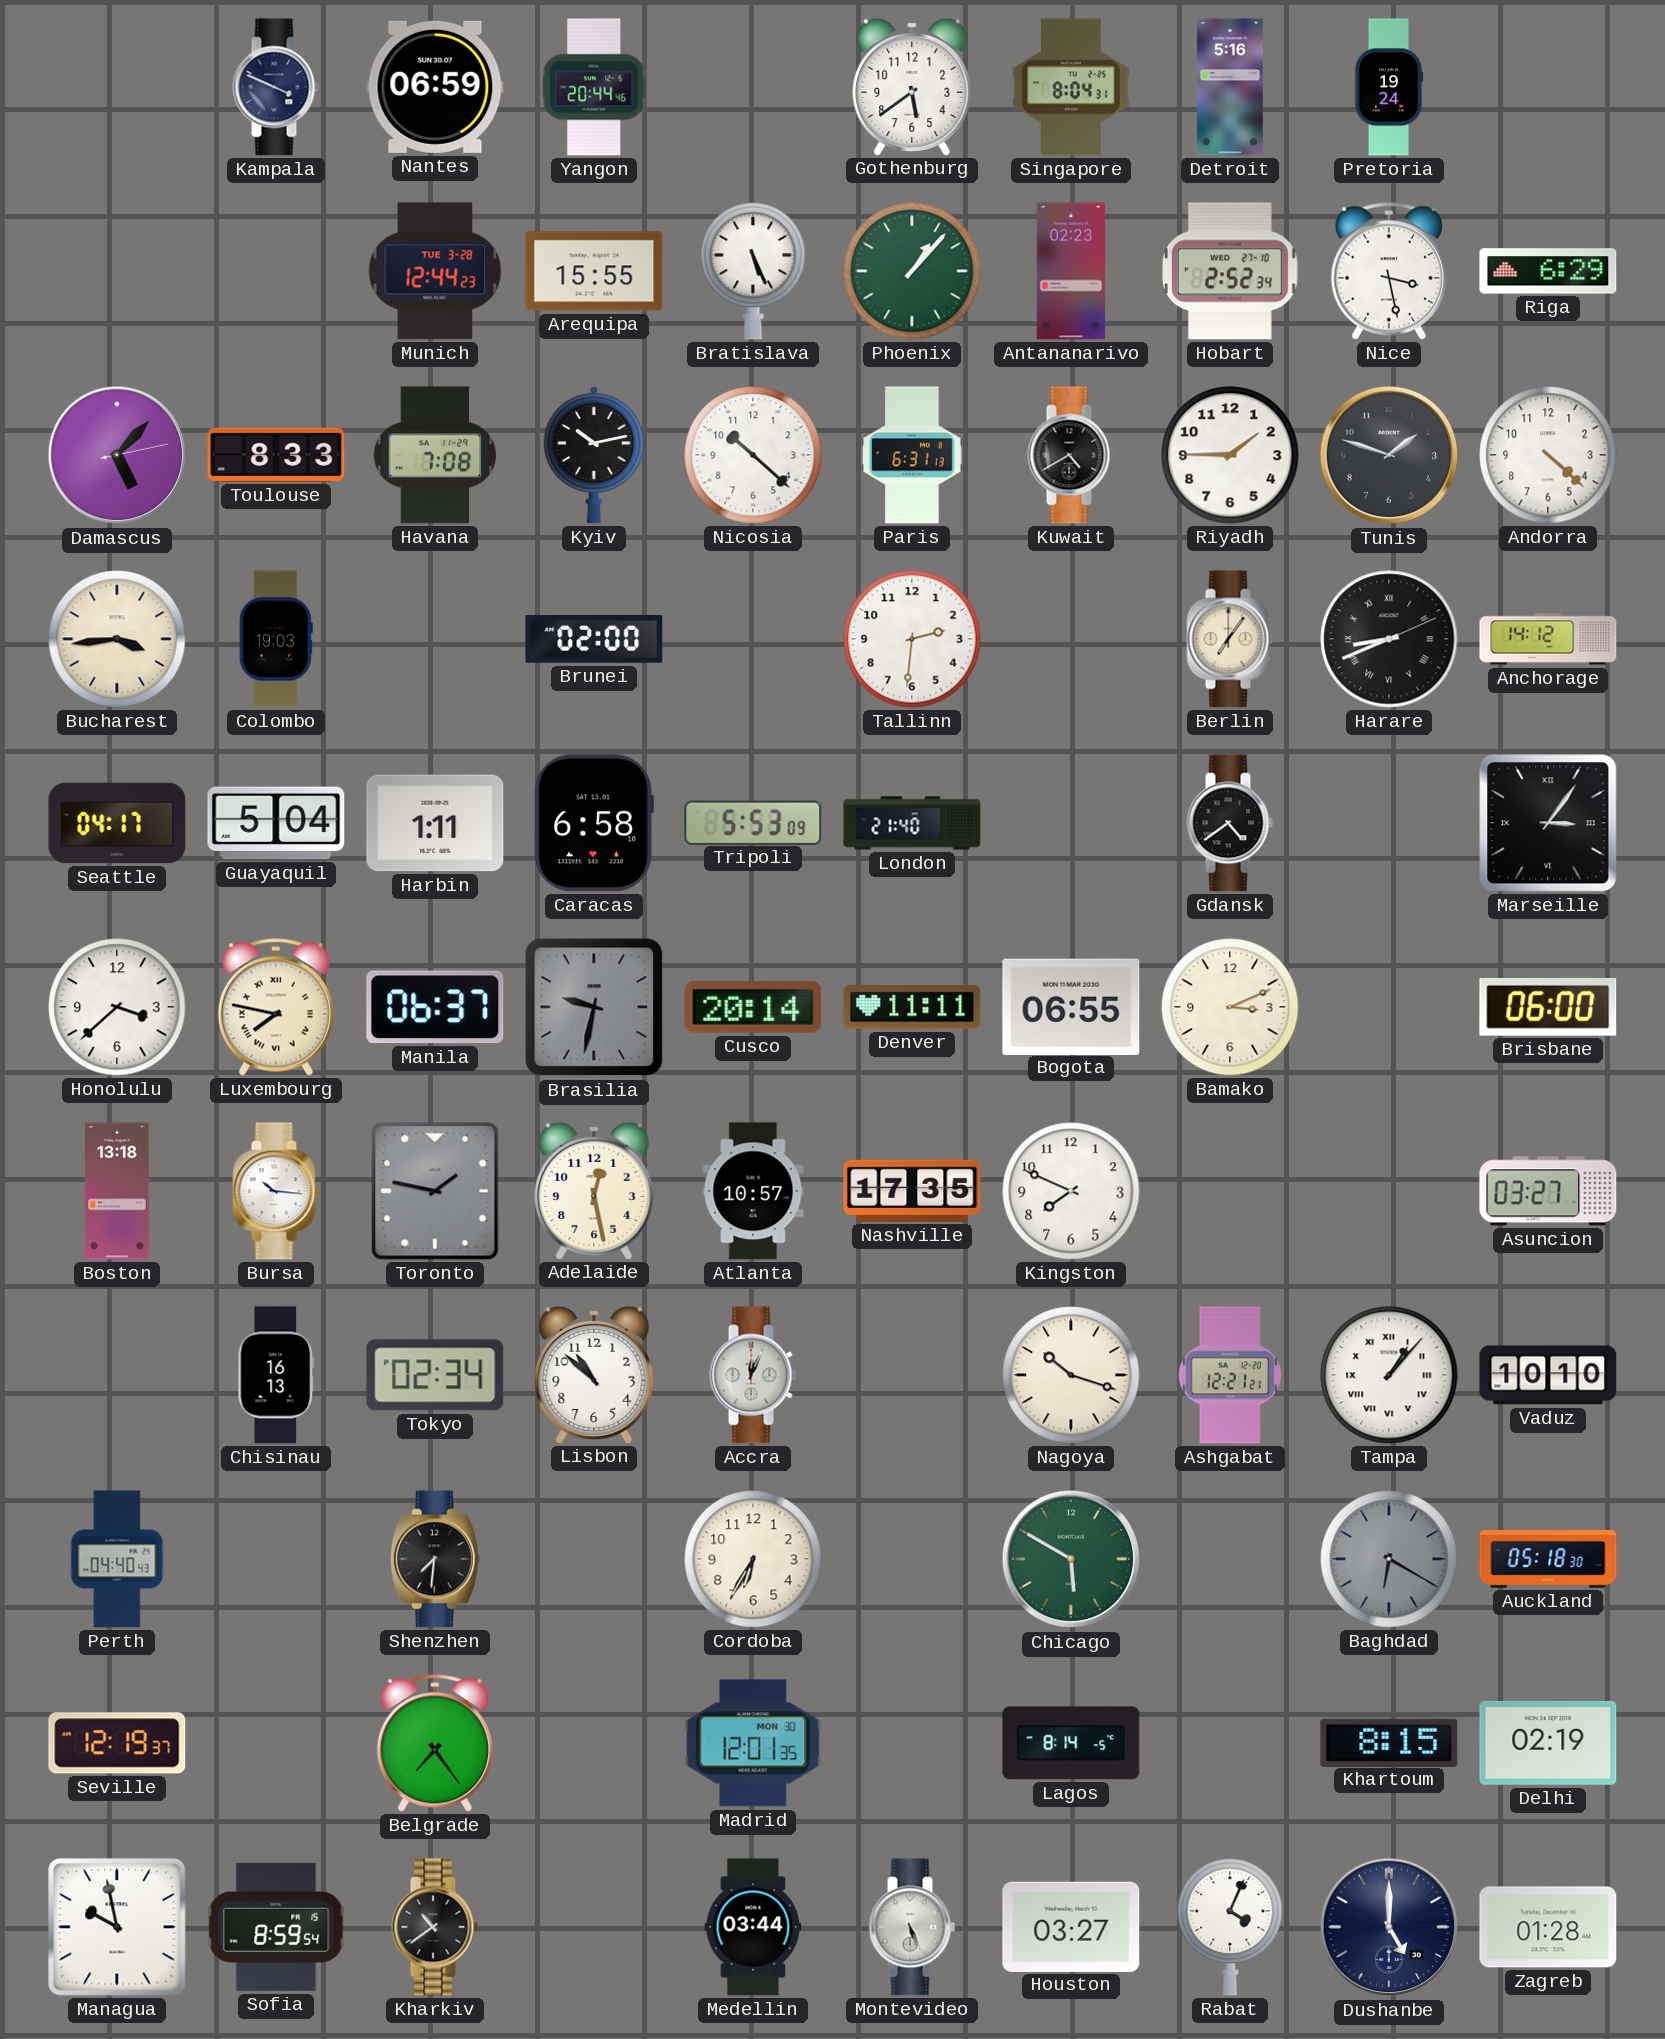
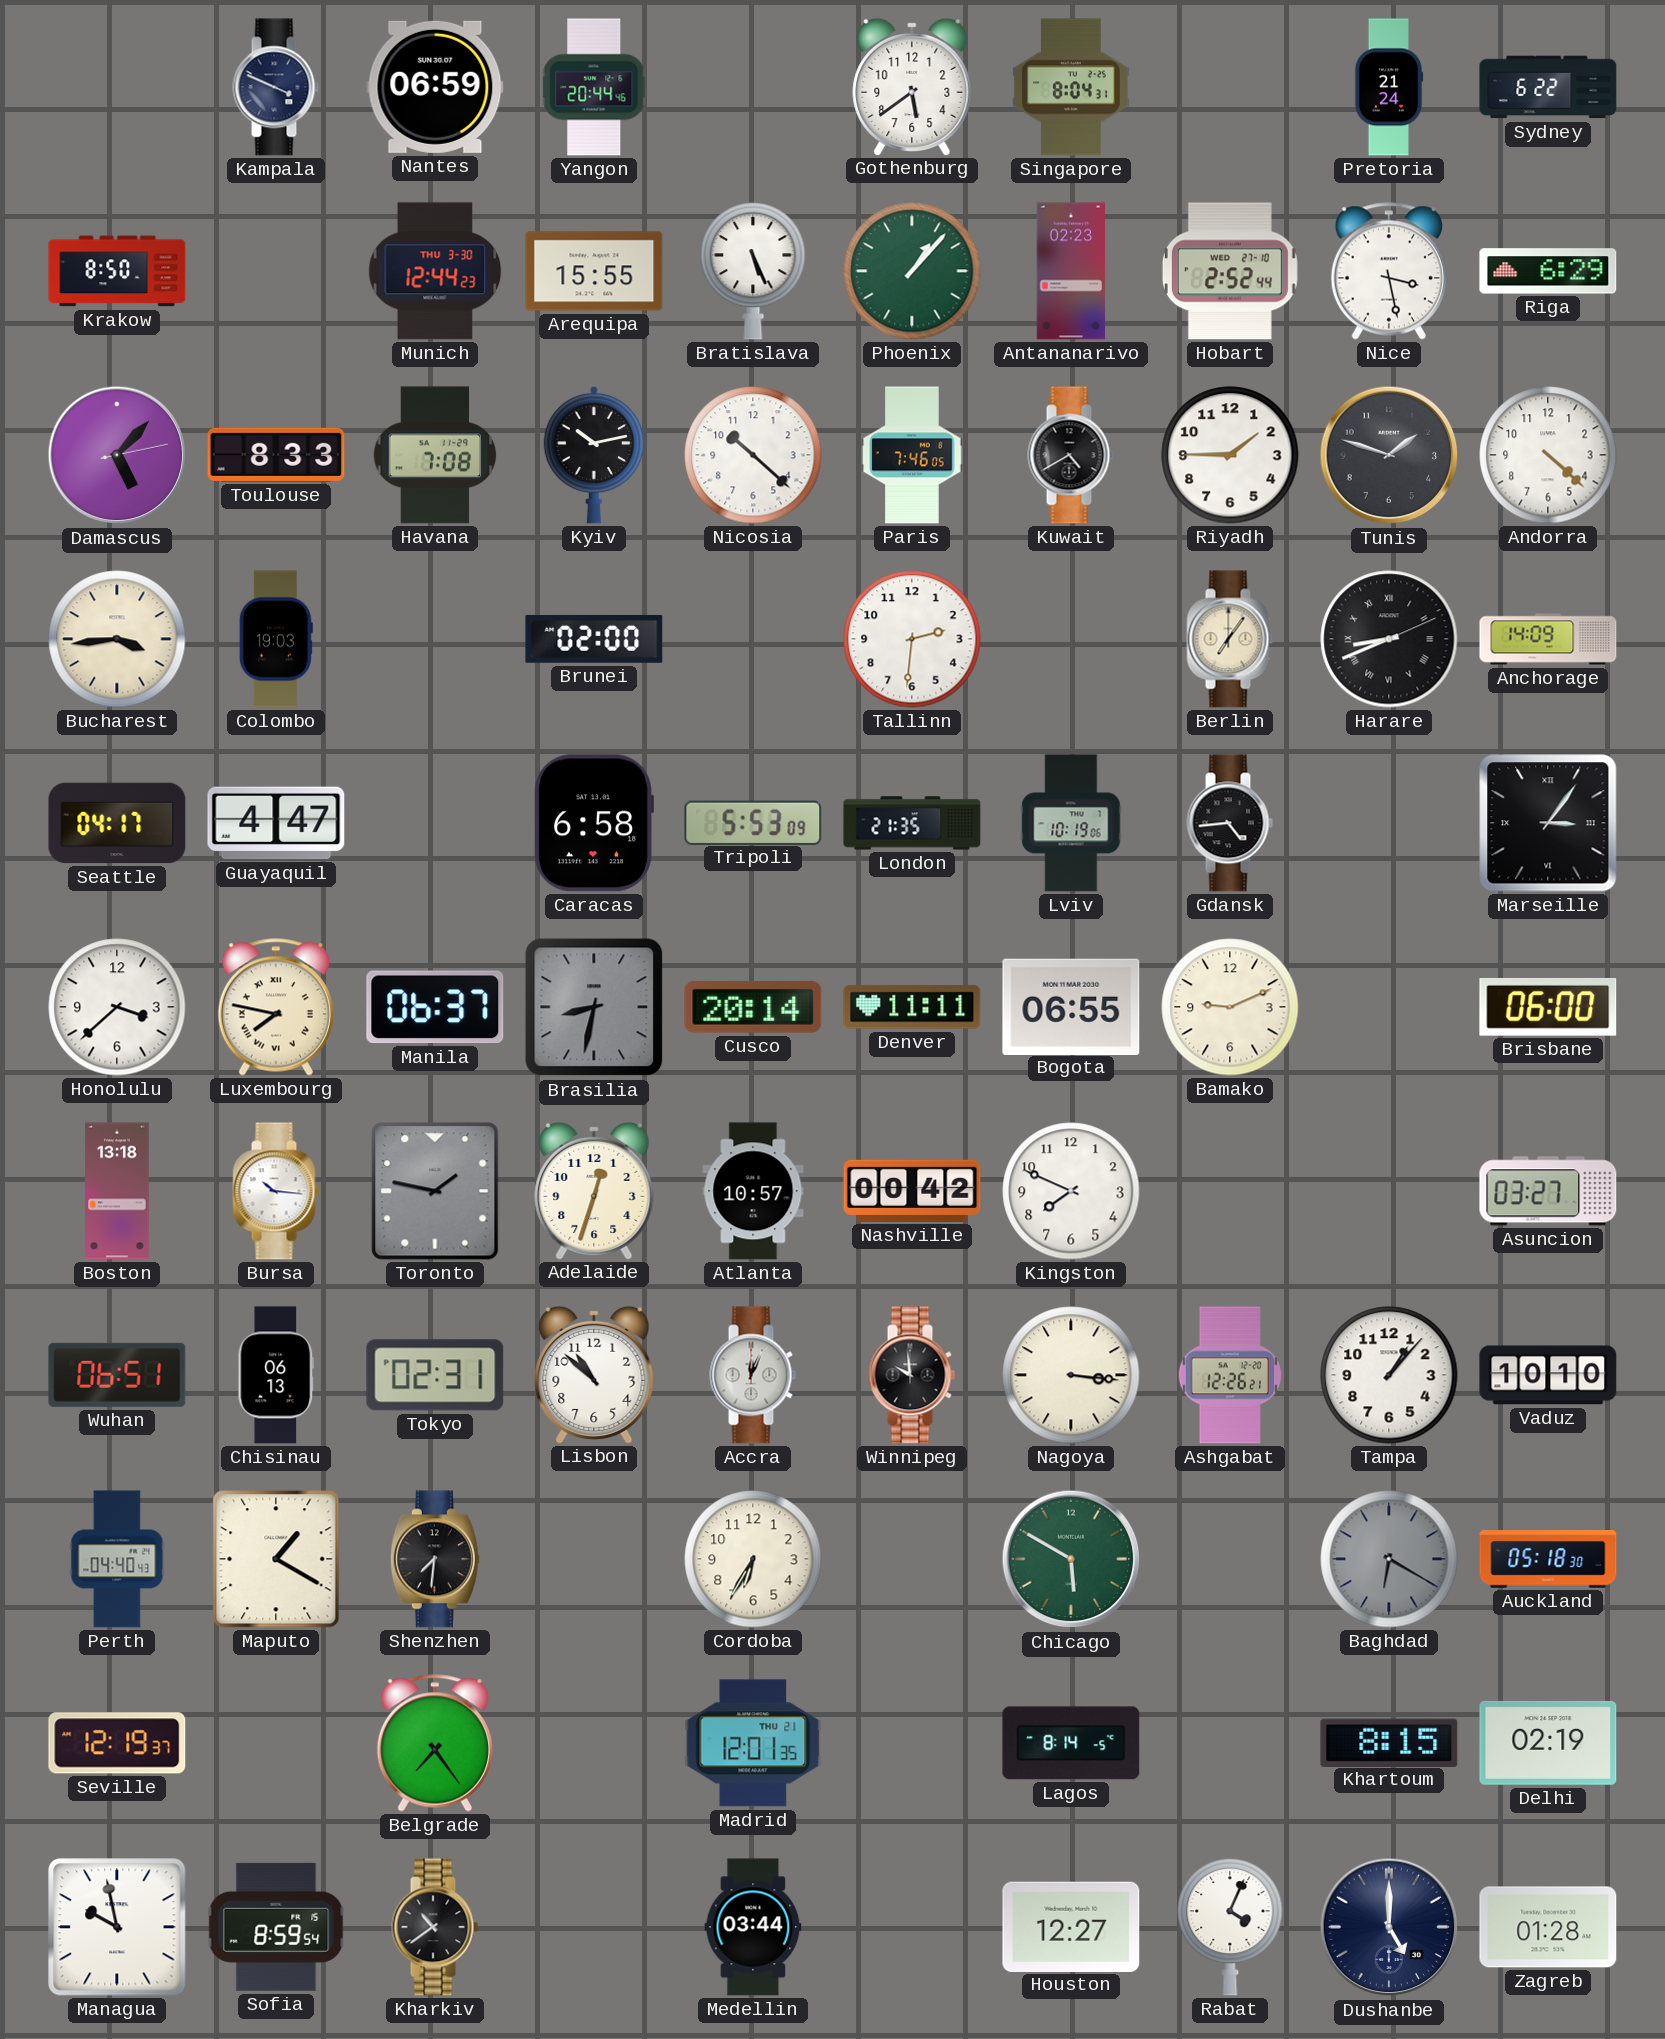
Detroit: 5:16 -> none
Pretoria: 19:24 -> 21:24
Sydney: none -> 6:22
Krakow: none -> 8:50
Munich date: TUE 3-28 -> THU 3-30
Hobart: 2:52:34 -> 2:52:44
Paris: 6:31 -> 7:46
Anchorage: 14:12 -> 14:09
Guayaquil: 5:04 -> 4:47
Harbin: 1:11 -> none
London: 21:40 -> 21:35
Lviv: none -> 10:19
Gdansk: 4:39 -> 4:44
Brasilia: 9:32 -> 8:32
Bamako: 3:11 -> 9:11
Adelaide: 12:28 -> 12:33
Nashville: 17:35 -> 00:42
Wuhan: none -> 06:51
Chisinau: 16:13 -> 06:13
Tokyo: 02:34 -> 02:31
Winnipeg: none -> 9:59
Nagoya: 10:18 -> 3:16
Ashgabat: 12:21 -> 12:26
Tampa numerals: Roman -> Arabic
Maputo: none -> 1:20
Madrid date: MON 30 -> THU 21
Montevideo: 5:26 -> none
Houston: 03:27 -> 12:27
